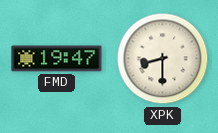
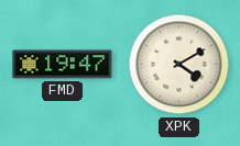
XPK: 8:30 -> 4:10
